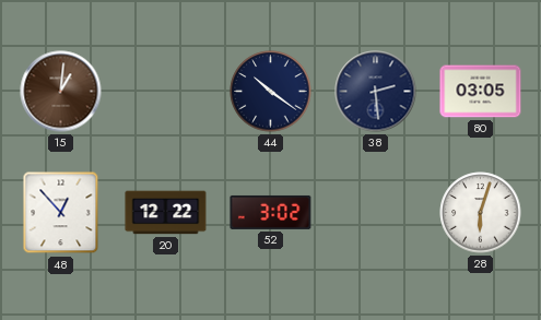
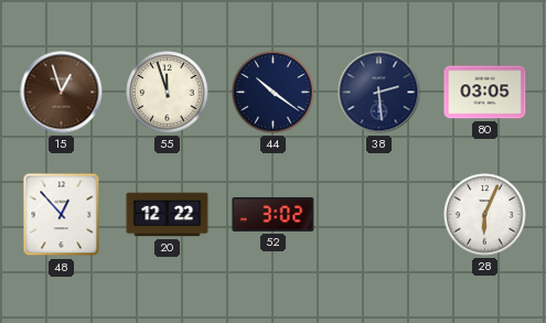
15: 1:01 -> 12:57
55: none -> 11:57
28: 6:03 -> 6:04
